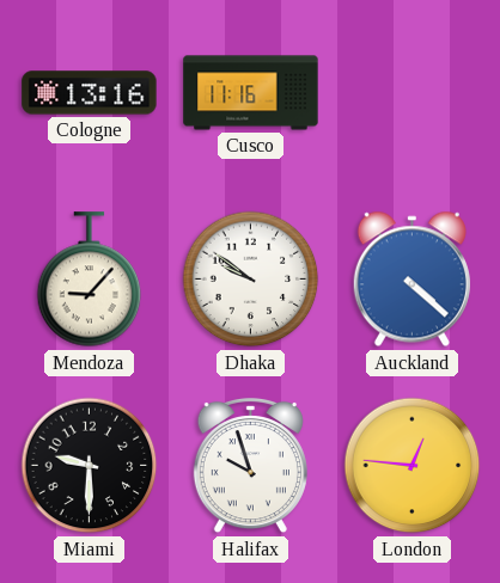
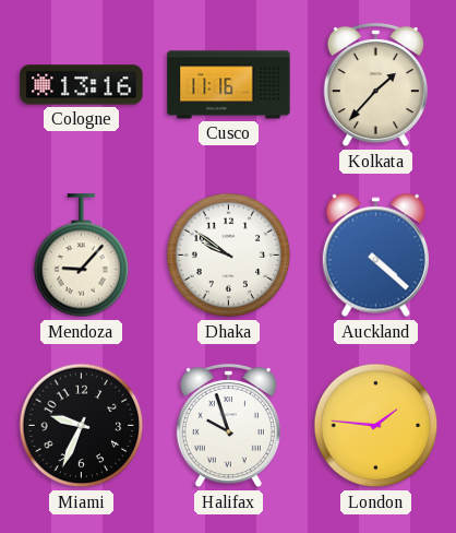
Kolkata: none -> 1:37
Miami: 9:30 -> 9:34
London: 12:46 -> 1:46
